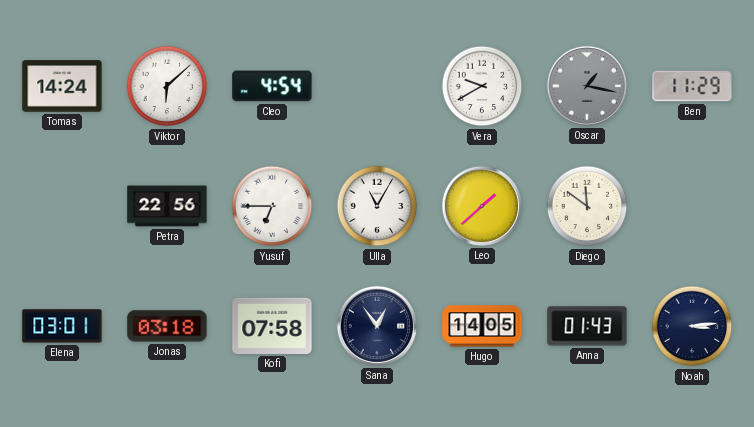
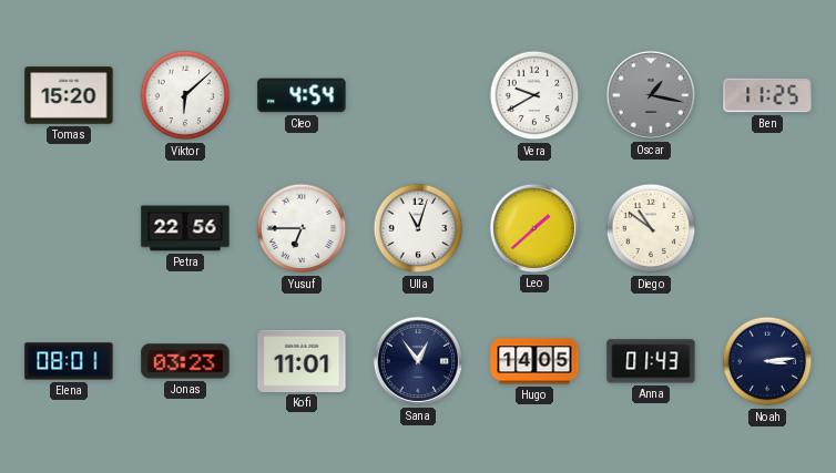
Tomas: 14:24 -> 15:20
Ben: 11:29 -> 11:25
Ulla: 11:05 -> 11:03
Diego: 11:51 -> 10:51
Elena: 03:01 -> 08:01
Jonas: 03:18 -> 03:23
Kofi: 07:58 -> 11:01
